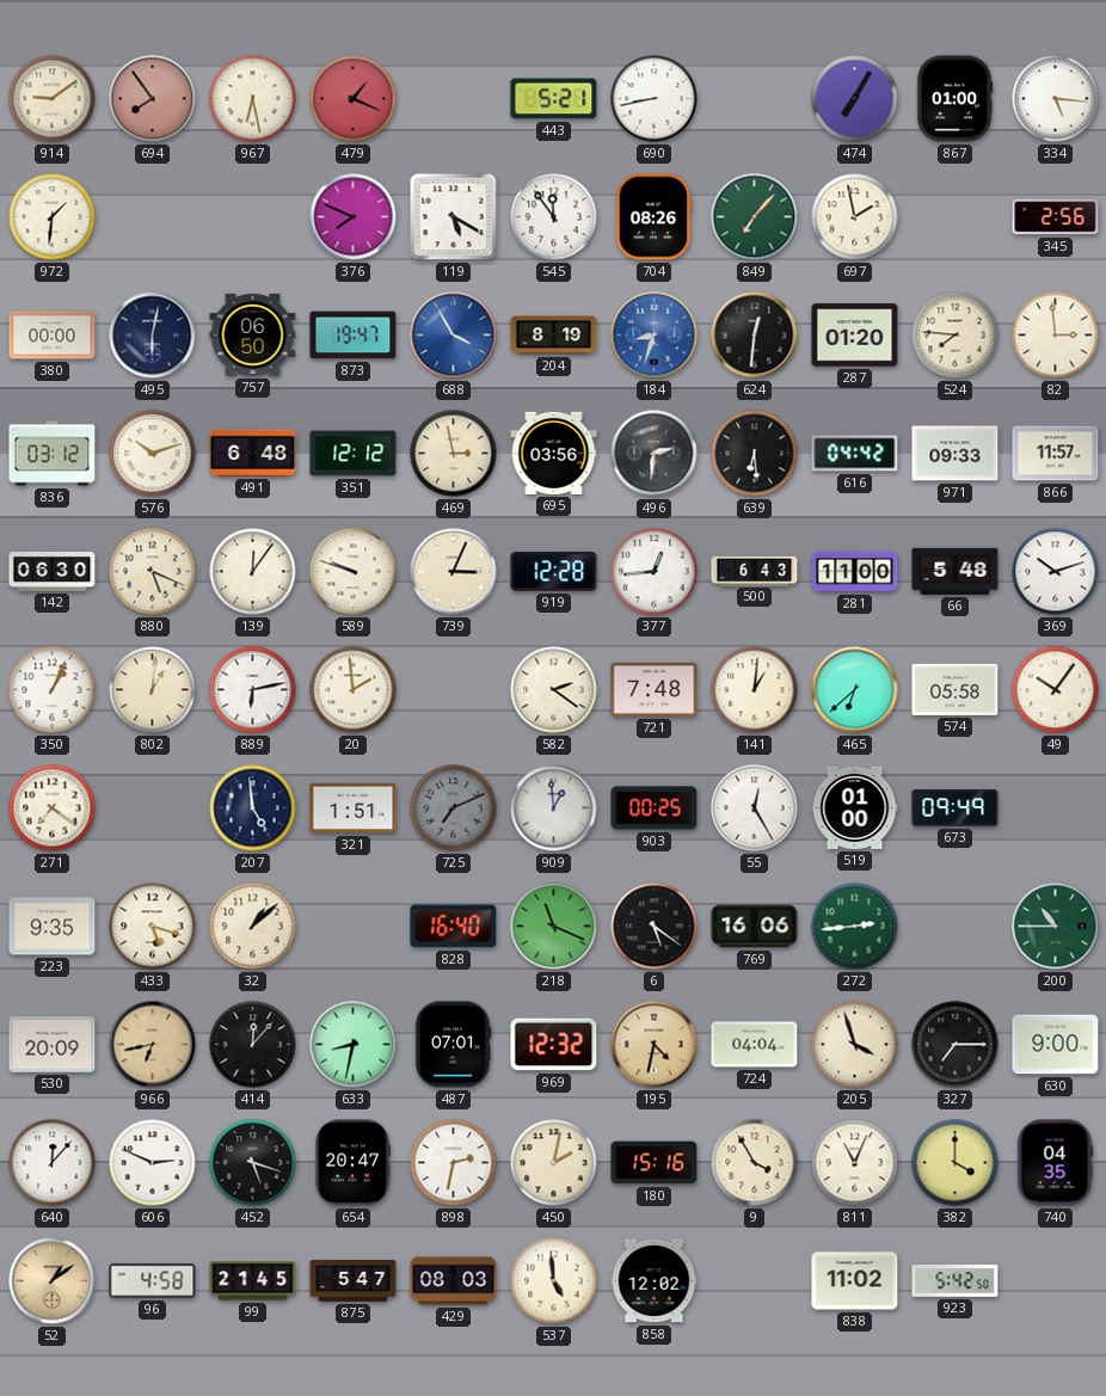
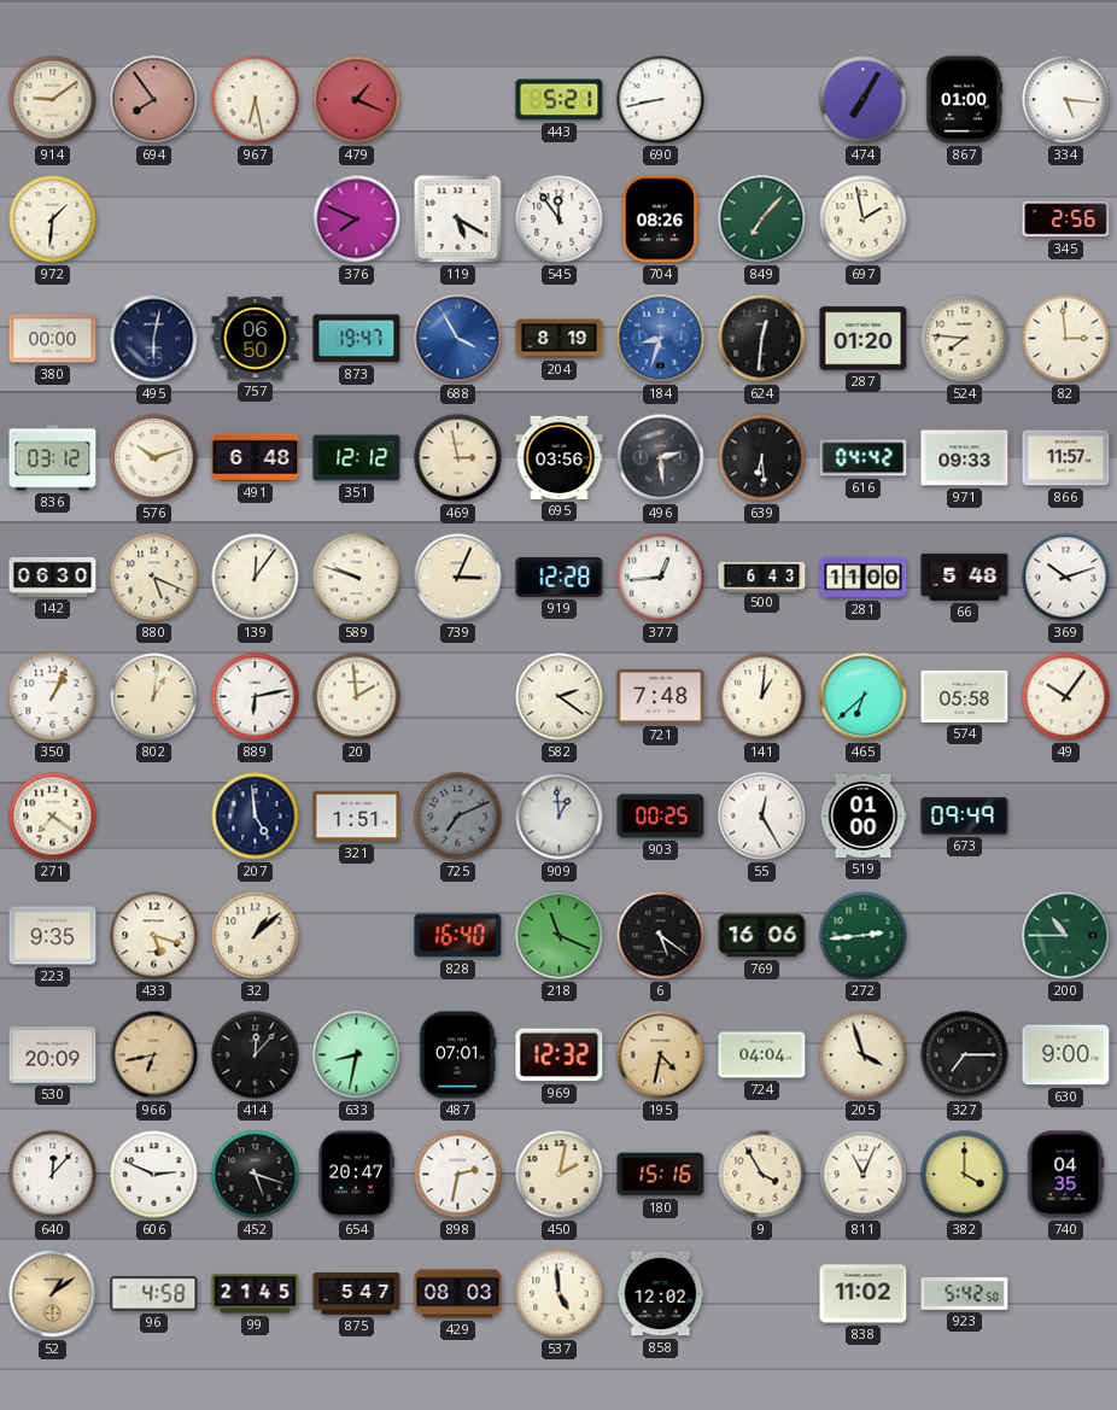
496: 2:31 -> 2:29
